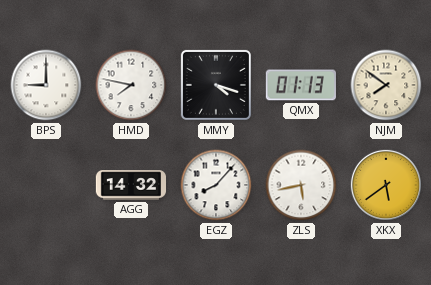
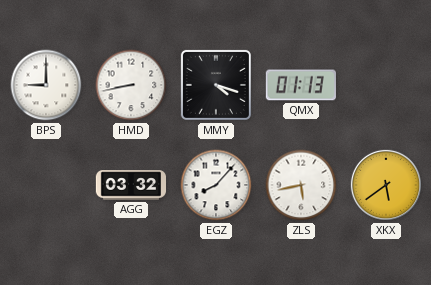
HMD: 7:47 -> 8:43
NJM: 7:51 -> none
AGG: 14:32 -> 03:32
